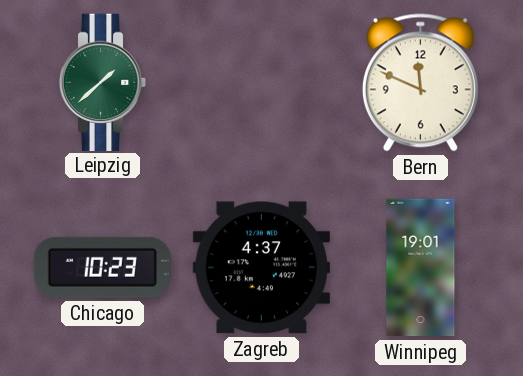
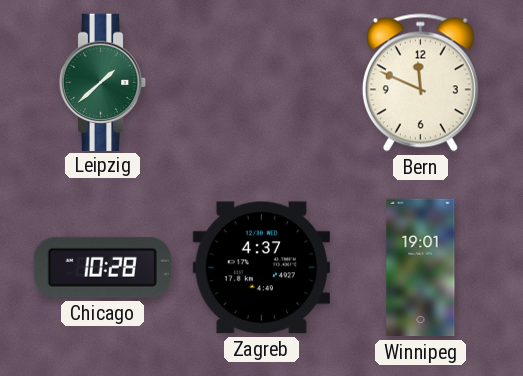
Chicago: 10:23 -> 10:28
